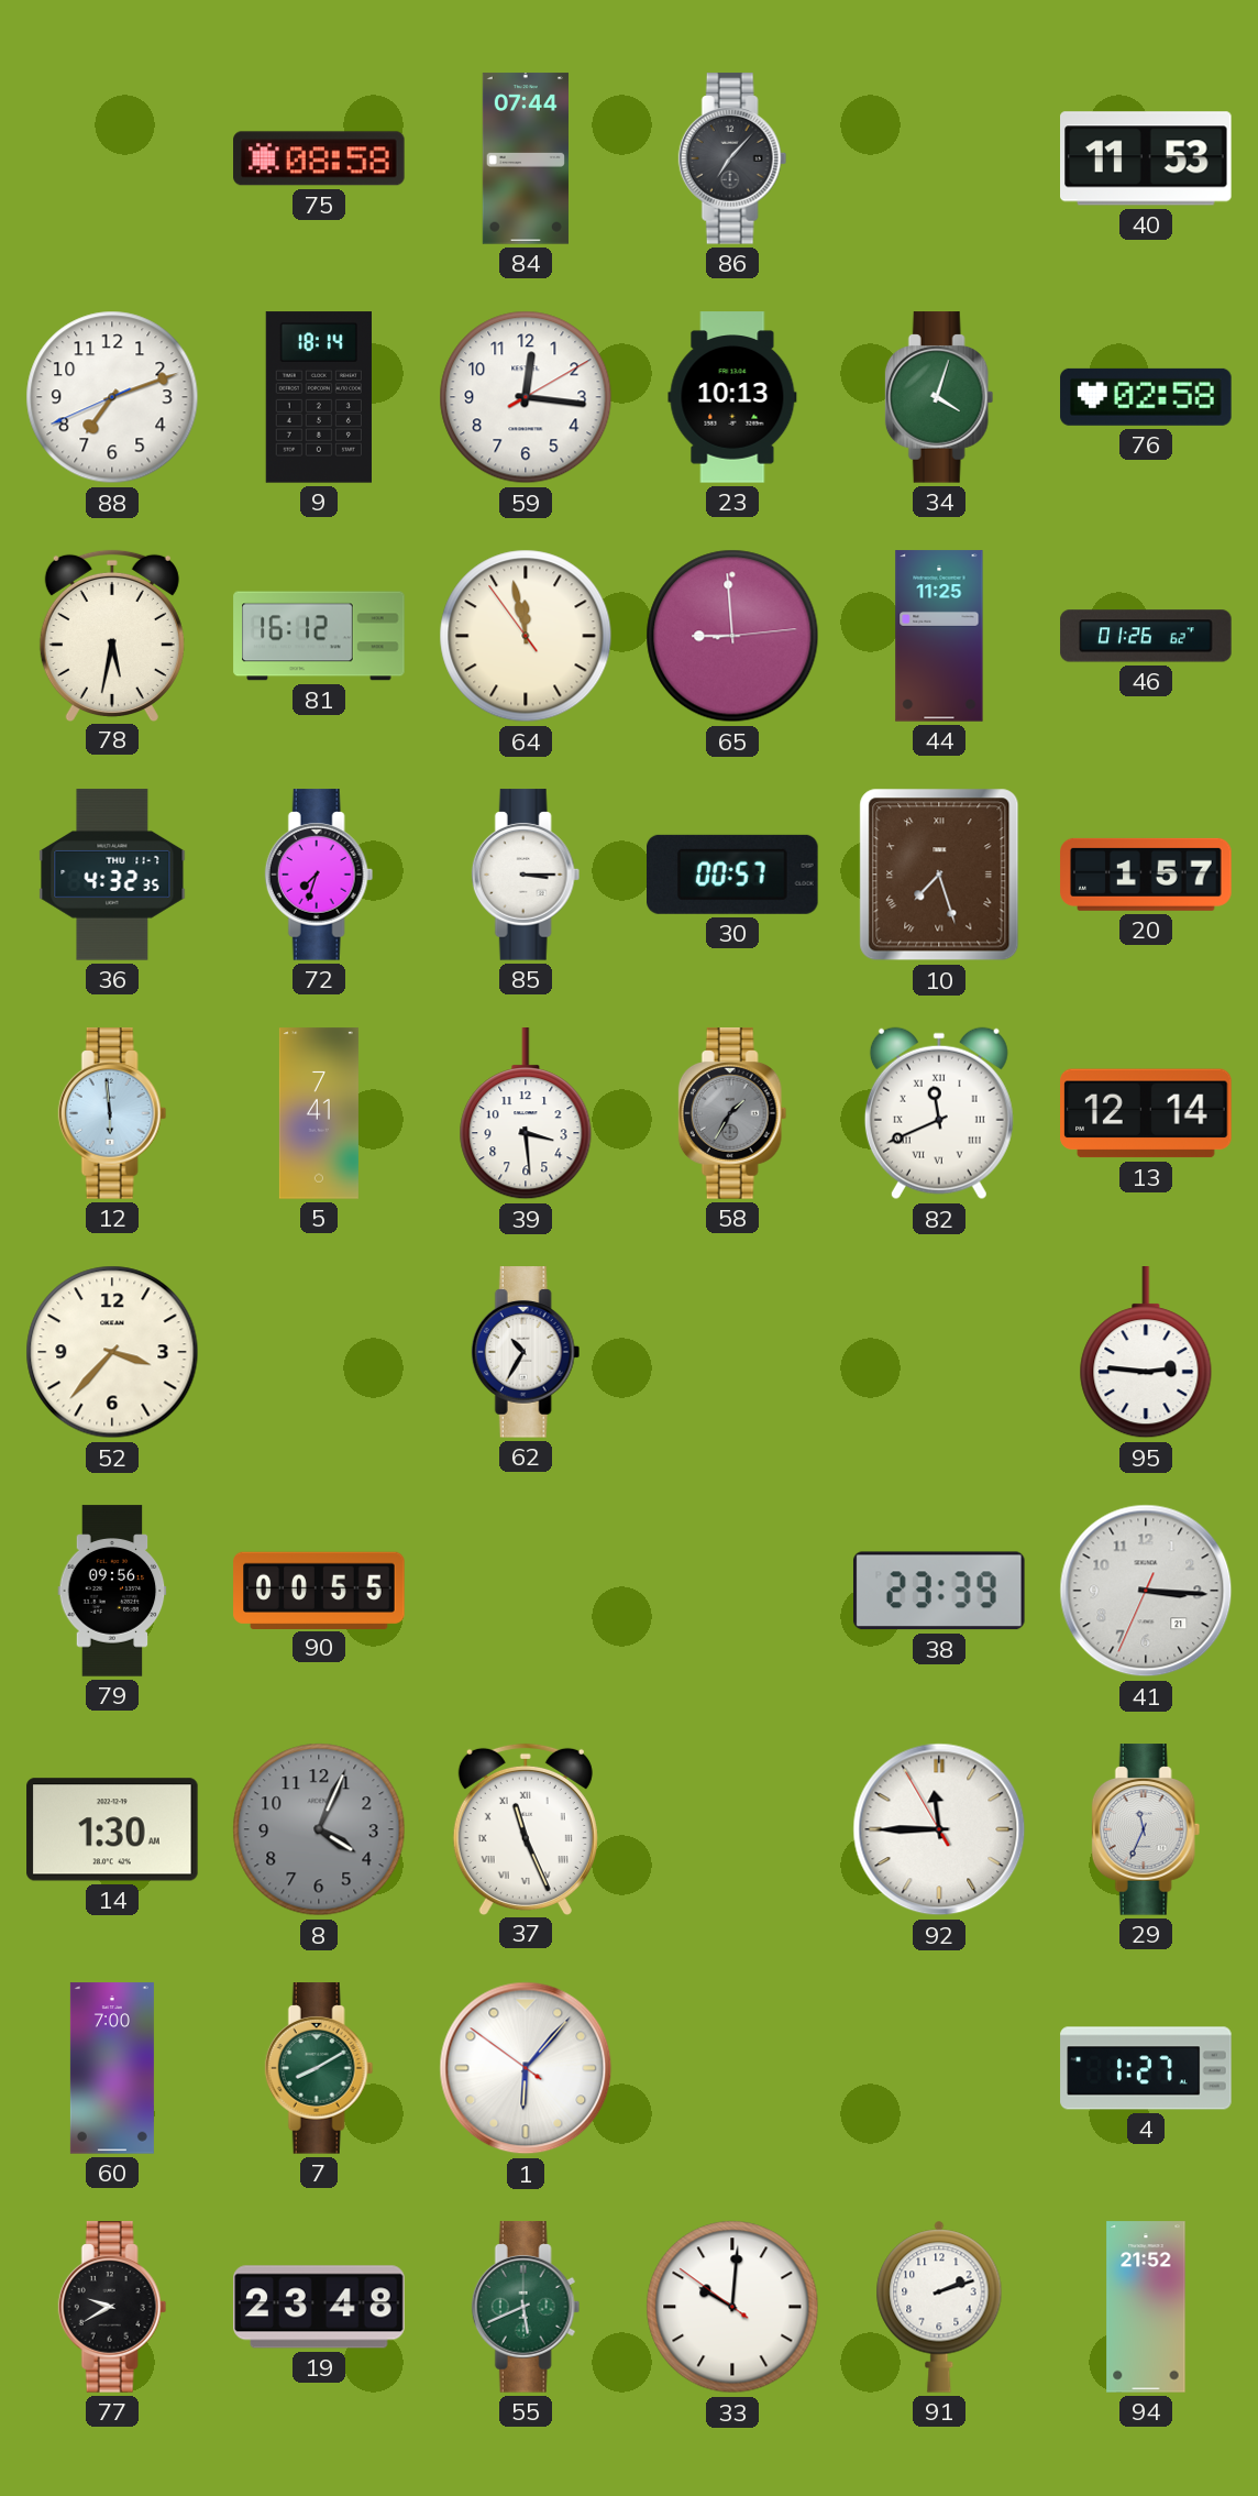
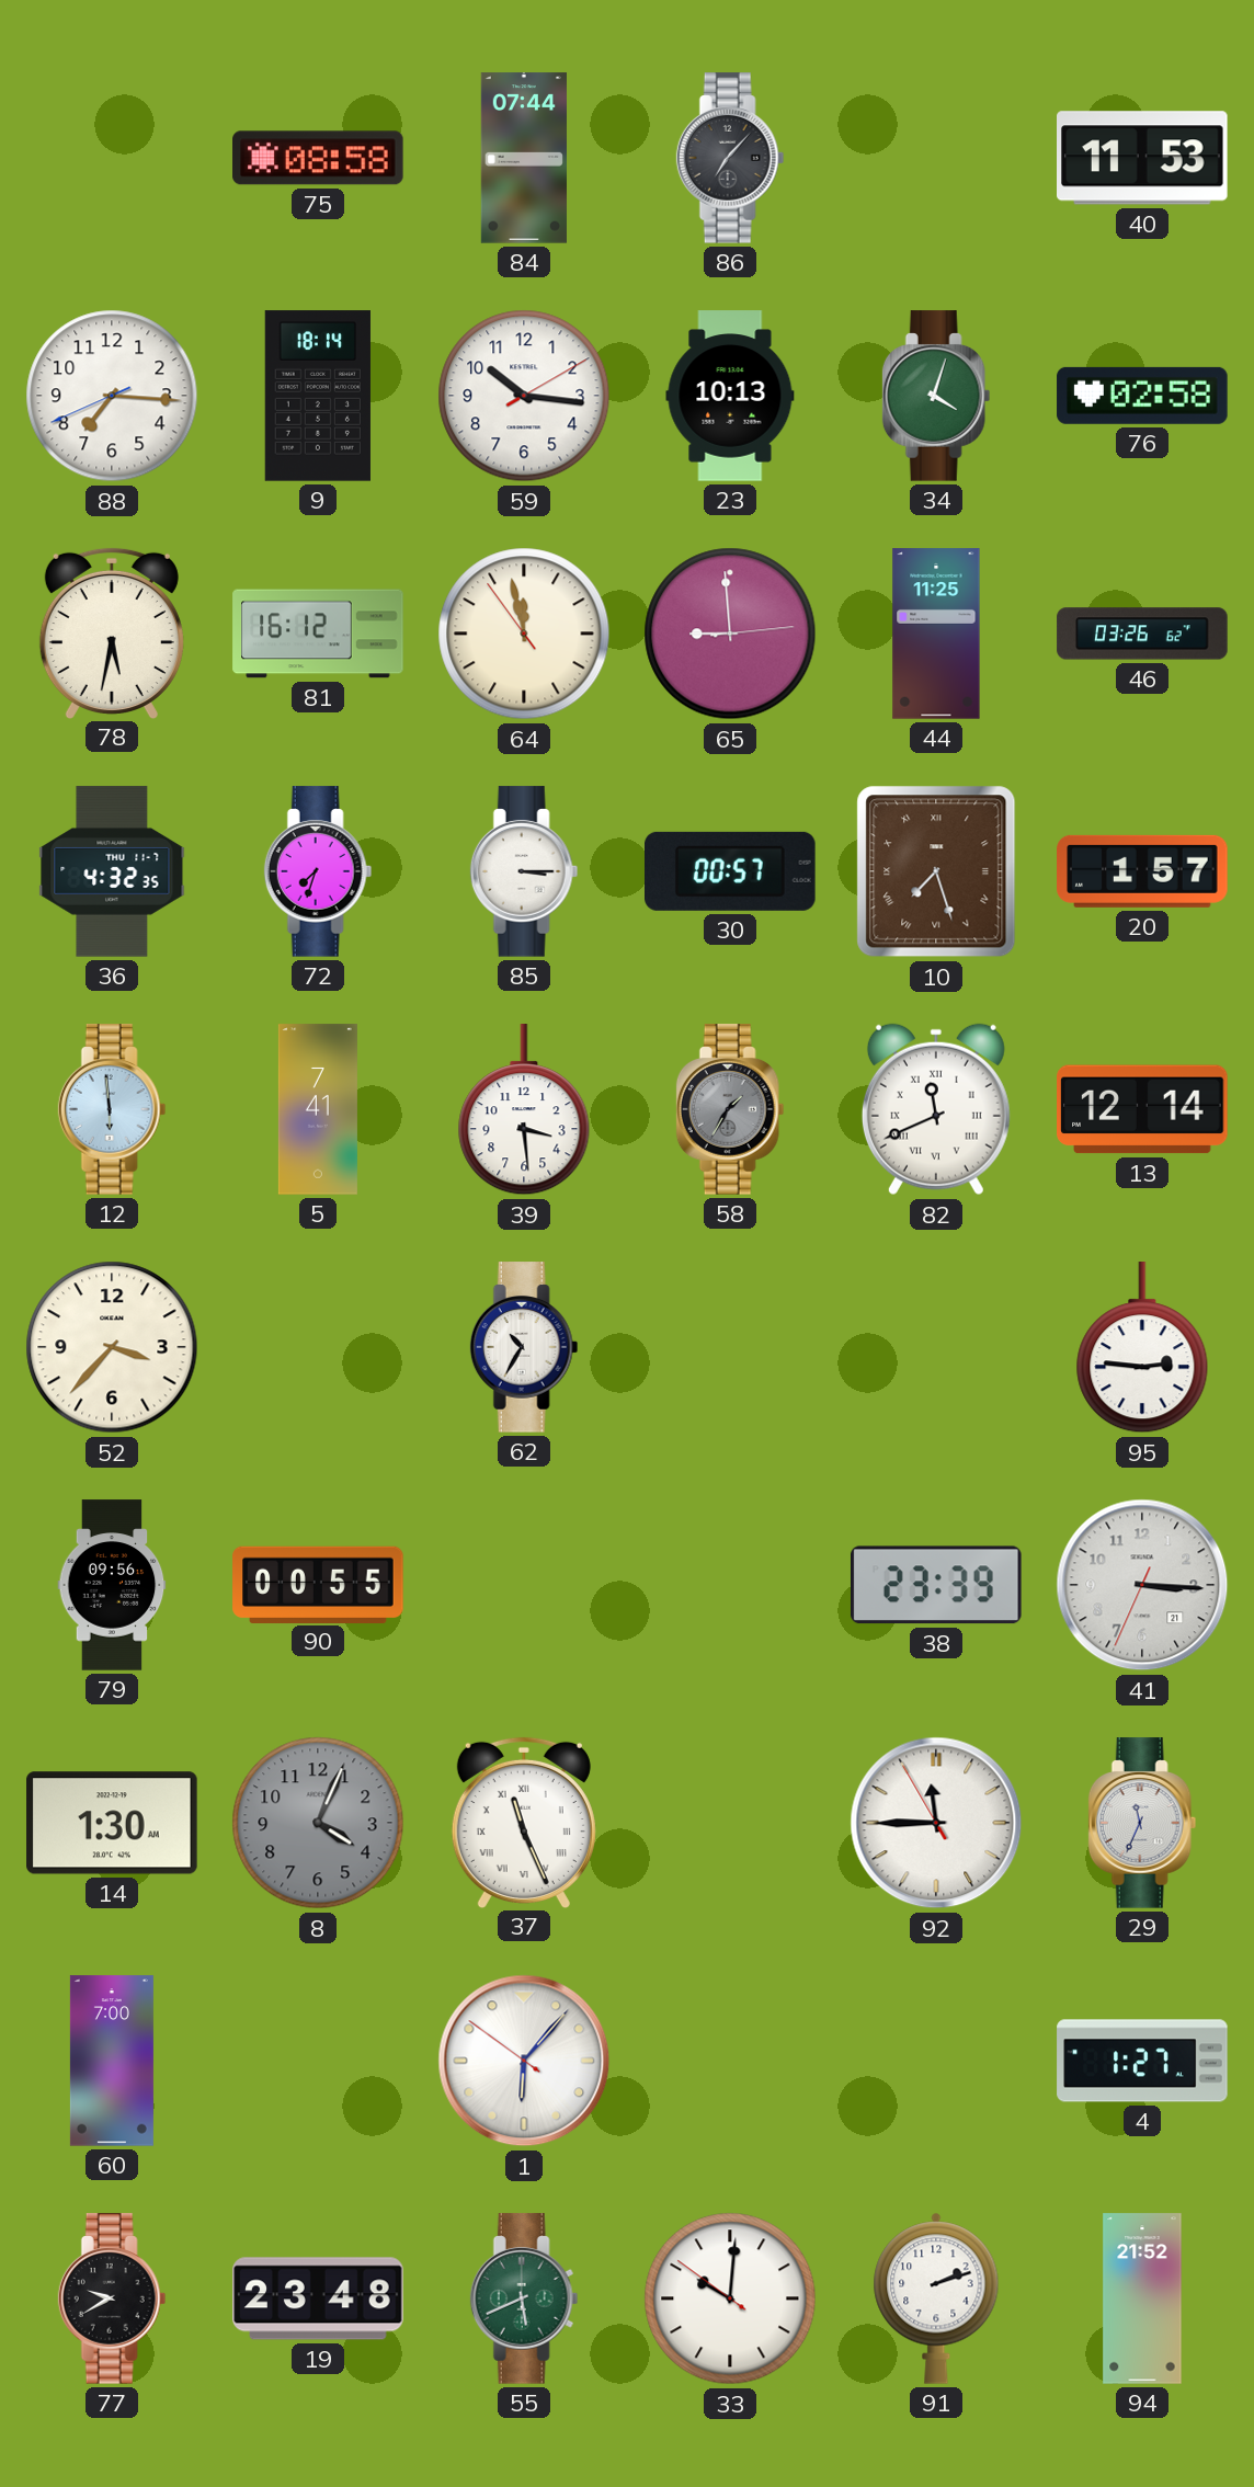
88: 7:11 -> 7:15
59: 12:16 -> 10:16
46: 01:26 -> 03:26
7: 8:10 -> none
